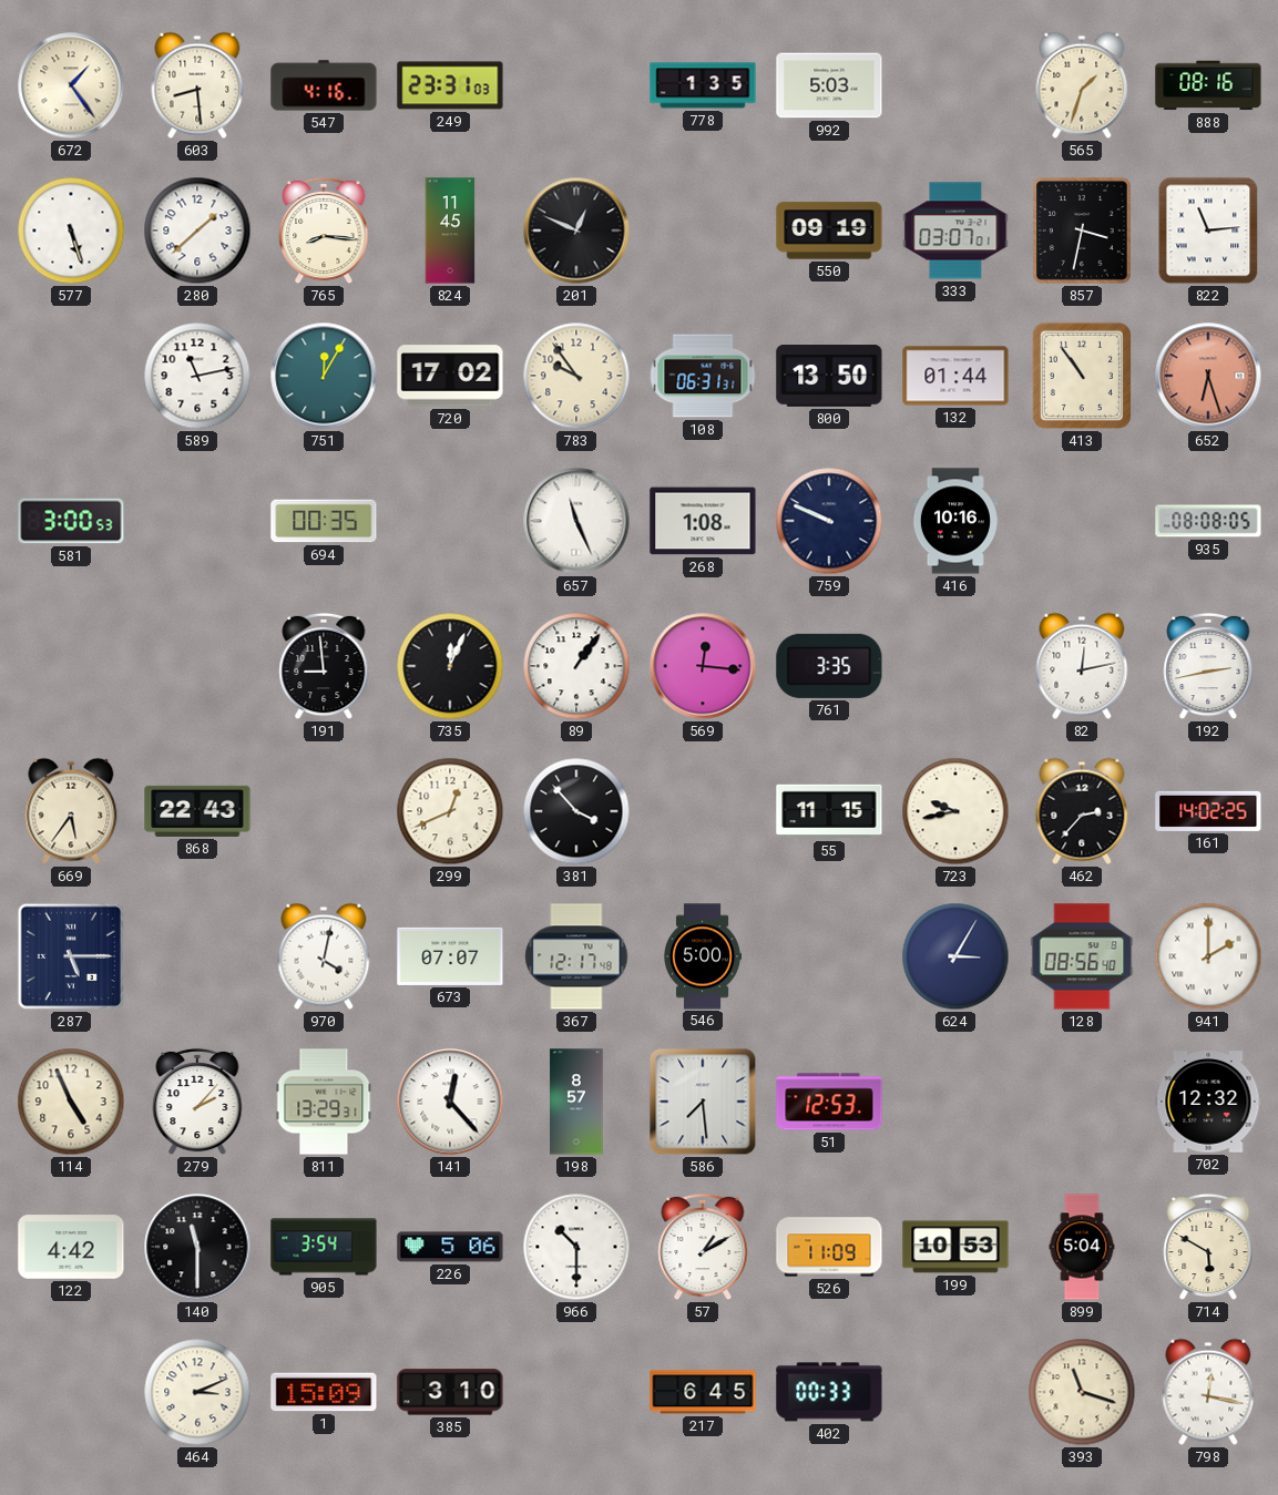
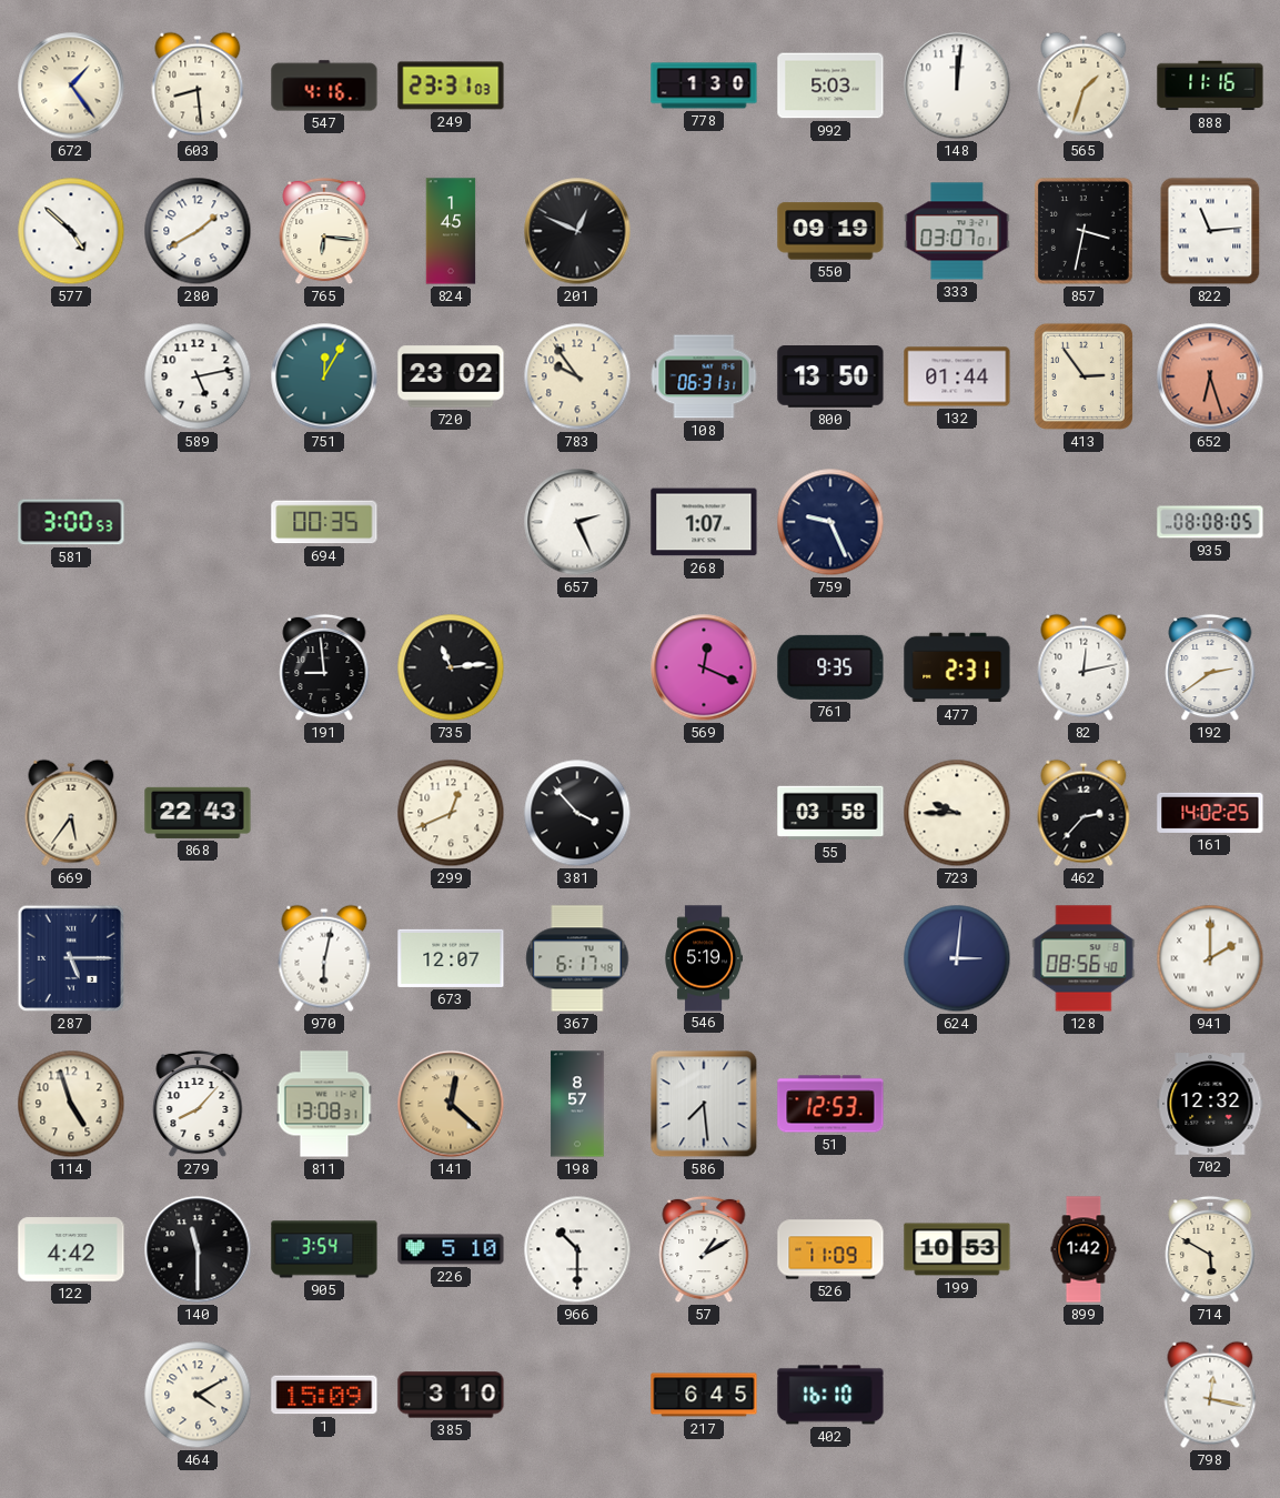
778: 1:35 -> 1:30
148: none -> 12:01
888: 08:16 -> 11:16
577: 5:27 -> 4:52
280: 1:38 -> 1:40
765: 8:16 -> 6:16
824: 11:45 -> 1:45
589: 11:13 -> 5:13
720: 17:02 -> 23:02
413: 10:54 -> 2:54
657: 11:26 -> 2:26
268: 1:08 -> 1:07
759: 9:49 -> 9:26
416: 10:16 -> none
735: 12:04 -> 11:14
89: 1:06 -> none
569: 12:16 -> 12:19
761: 3:35 -> 9:35
477: none -> 2:31
192: 2:43 -> 2:39
55: 11:15 -> 03:58
723: 9:43 -> 9:45
970: 4:02 -> 6:02
673: 07:07 -> 12:07
367: 12:17 -> 6:17
546: 5:00 -> 5:19
624: 3:05 -> 3:01
114: 4:56 -> 4:57
279: 2:07 -> 8:07
811: 13:29 -> 13:08
141: 12:23 -> 12:22
141 dial: white -> champagne
226: 5:06 -> 5:10
899: 5:04 -> 1:42
464: 3:11 -> 4:10
402: 00:33 -> 16:10
393: 11:18 -> none
